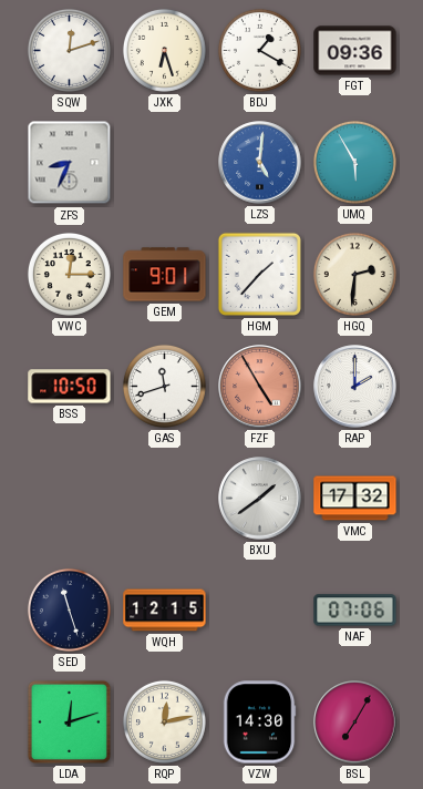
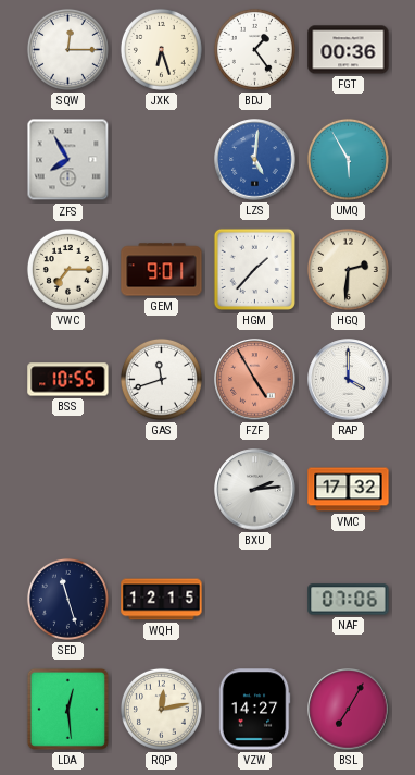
SQW: 12:12 -> 12:15
BDJ: 1:20 -> 1:24
FGT: 09:36 -> 00:36
ZFS: 8:34 -> 7:55
VWC: 12:15 -> 7:15
BSS: 10:50 -> 10:55
RAP: 2:00 -> 4:00
BXU: 1:39 -> 2:14
LDA: 12:12 -> 12:29
VZW: 14:30 -> 14:27
